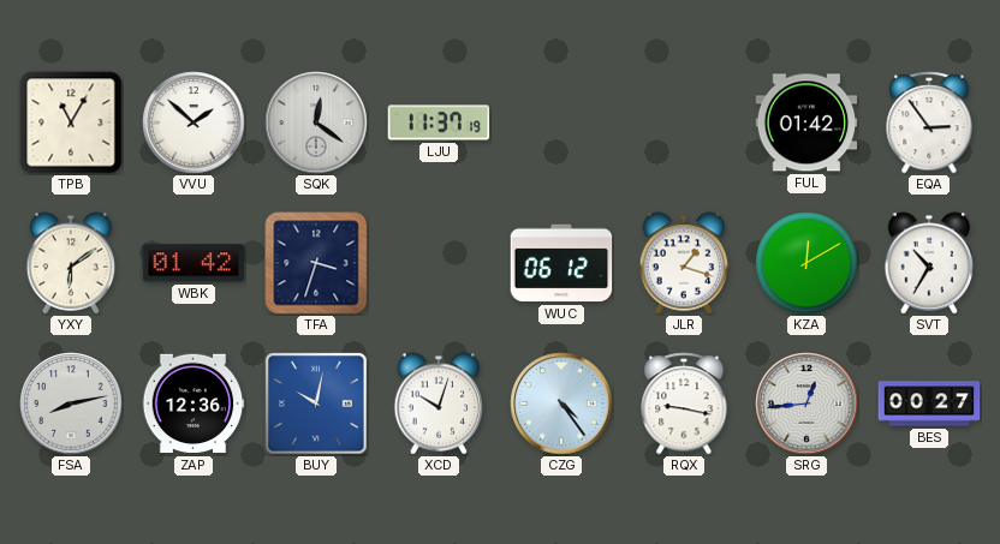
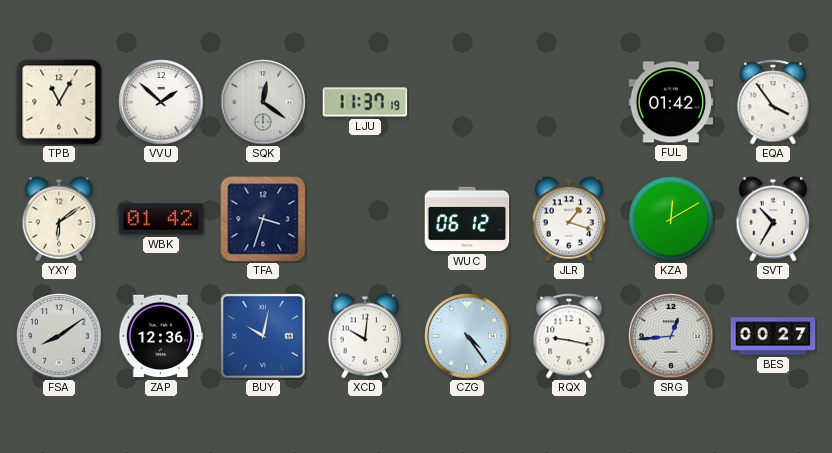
EQA: 2:54 -> 3:54
FSA: 8:13 -> 8:09
XCD: 10:03 -> 10:01
